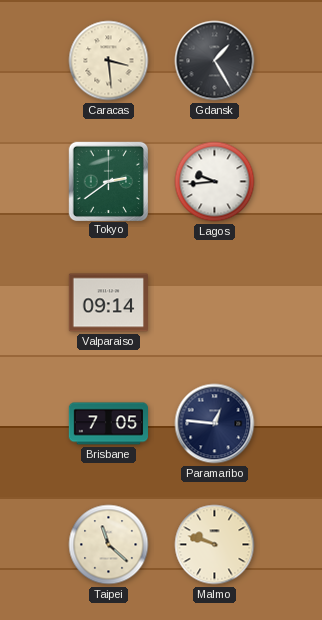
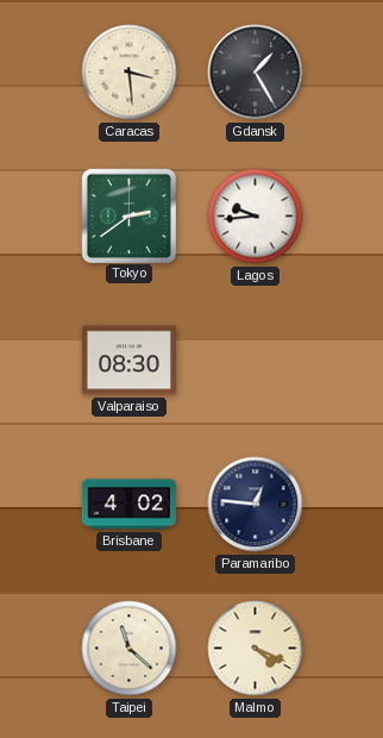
Valparaiso: 09:14 -> 08:30
Brisbane: 7:05 -> 4:02
Malmo: 9:48 -> 4:19
